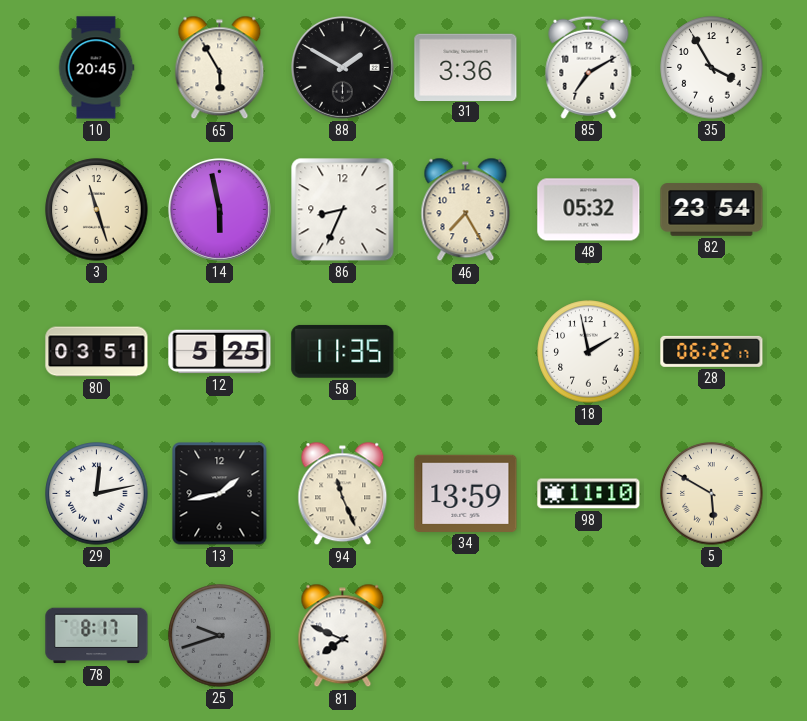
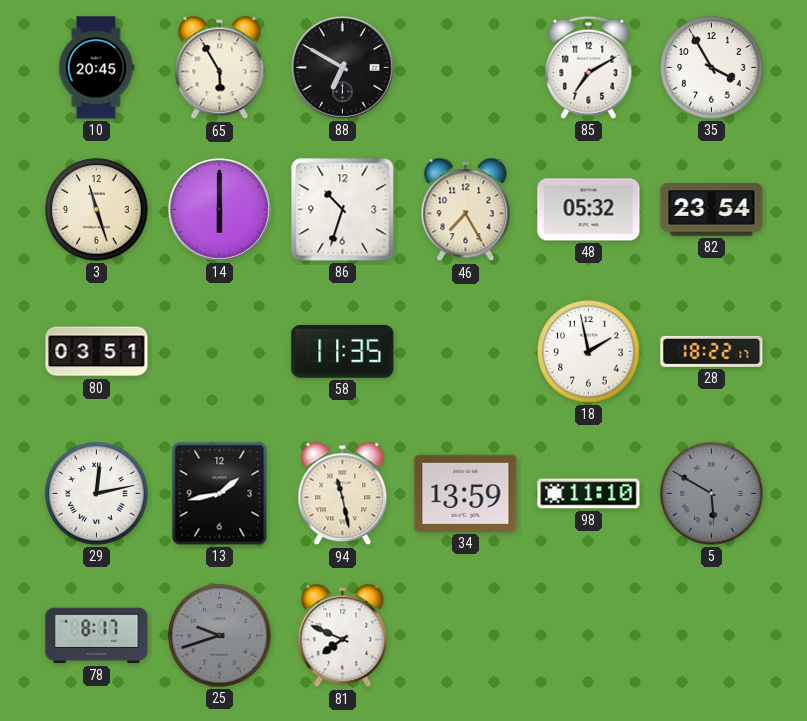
88: 1:50 -> 6:50
31: 3:36 -> none
14: 5:58 -> 6:00
86: 8:34 -> 10:33
12: 5:25 -> none
28: 06:22 -> 18:22
94: 11:26 -> 11:28
5 dial: cream -> grey
